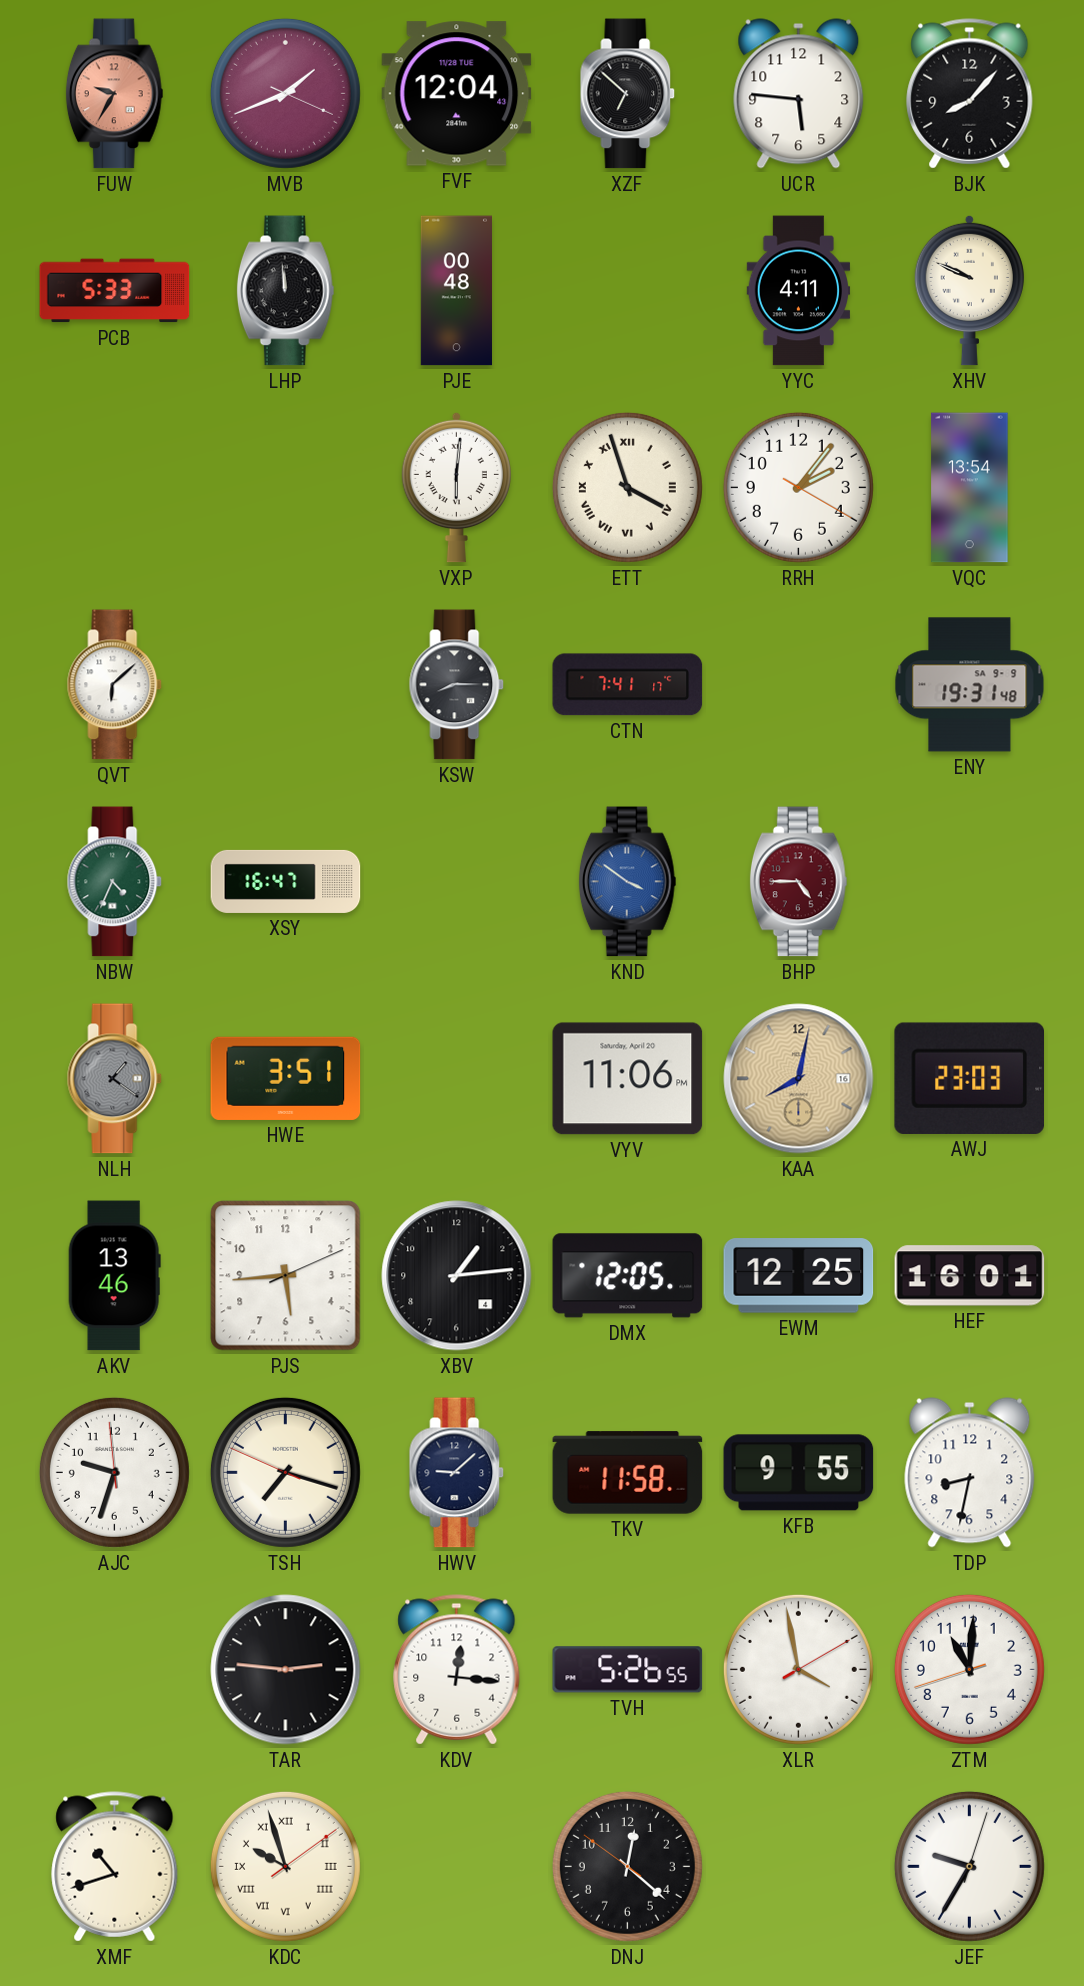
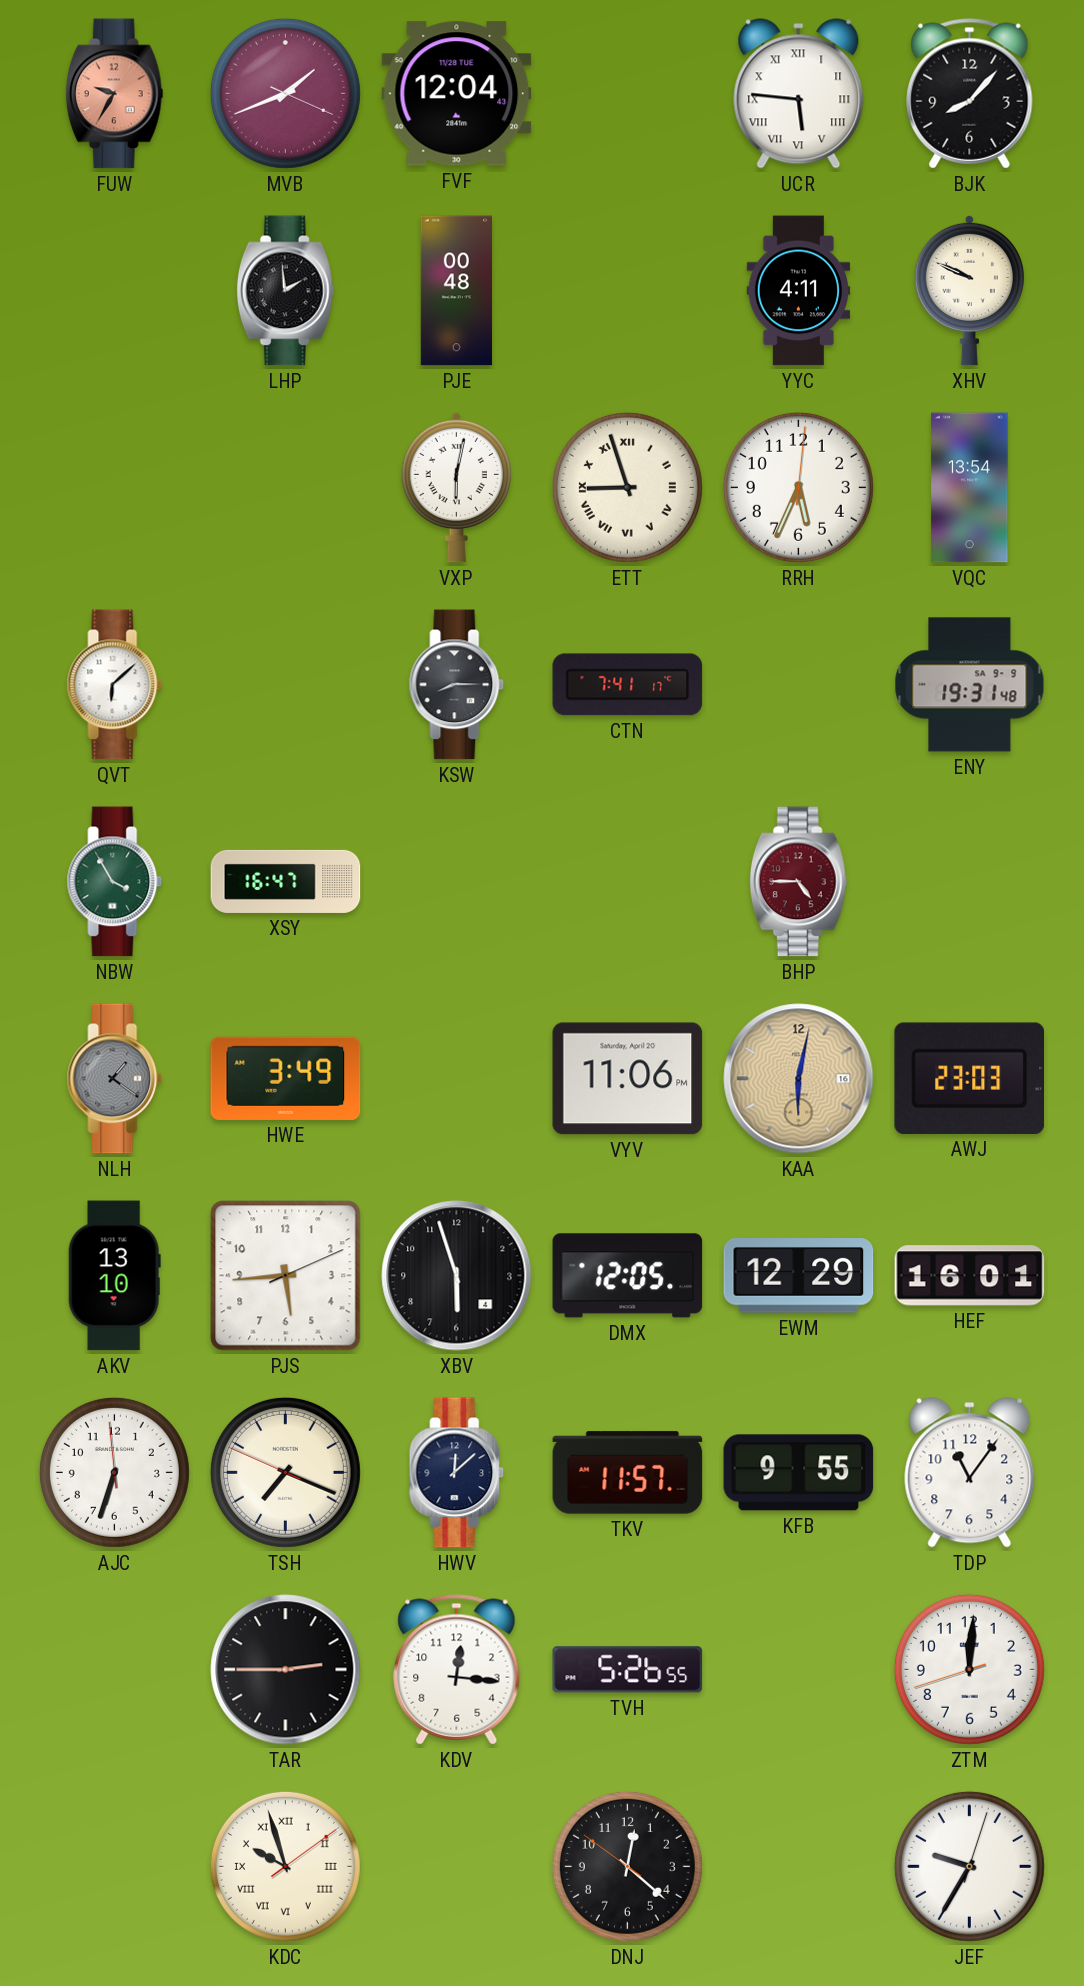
XZF: 6:52 -> none
UCR numerals: Arabic -> Roman
PCB: 5:33 -> none
LHP: 11:59 -> 1:59
VXP: 6:01 -> 6:02
ETT: 3:57 -> 8:57
RRH: 2:06 -> 5:34
NBW: 4:34 -> 3:55
KND: 3:51 -> none
HWE: 3:51 -> 3:49
KAA: 8:02 -> 6:02
AKV: 13:46 -> 13:10
XBV: 1:14 -> 5:57
EWM: 12:25 -> 12:29
AJC: 9:32 -> 6:32
TSH: 7:17 -> 7:18
HWV: 9:08 -> 12:08
TKV: 11:58 -> 11:57
TDP: 8:32 -> 11:06
TAR: 2:46 -> 2:45
XLR: 3:58 -> none
ZTM: 11:00 -> 12:00
XMF: 10:42 -> none
